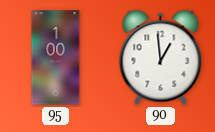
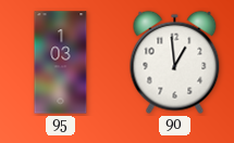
95: 1:00 -> 1:03
